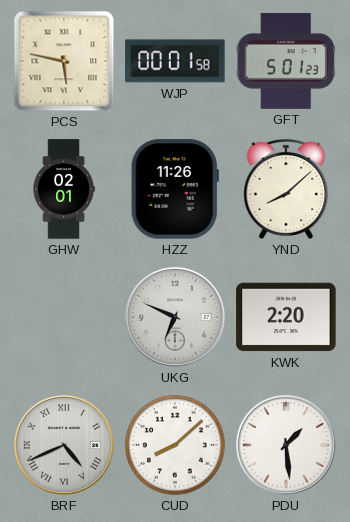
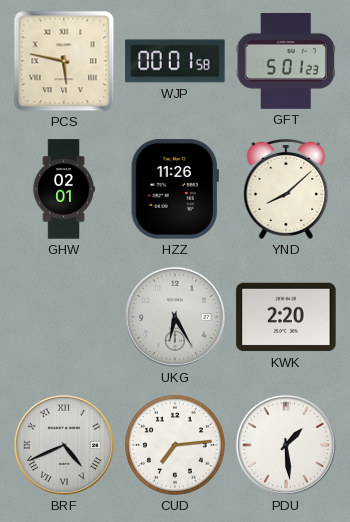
UKG: 6:49 -> 6:25
CUD: 8:08 -> 7:14
